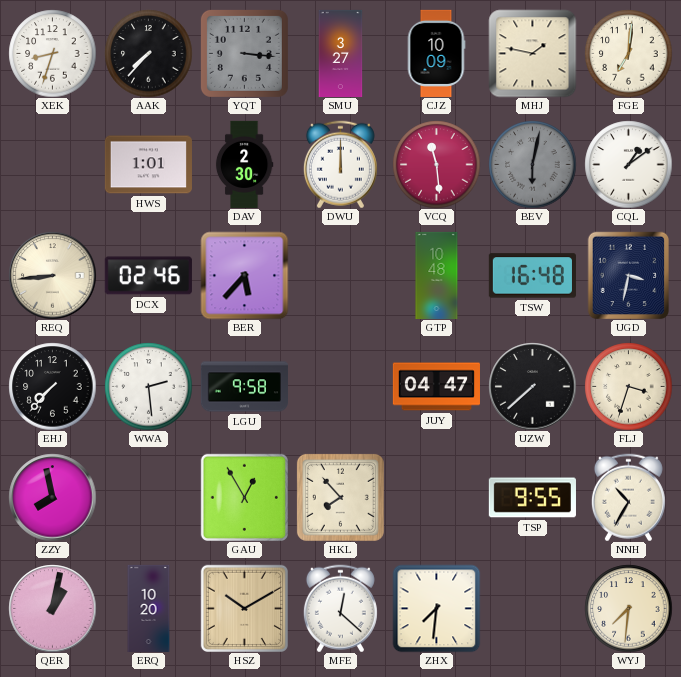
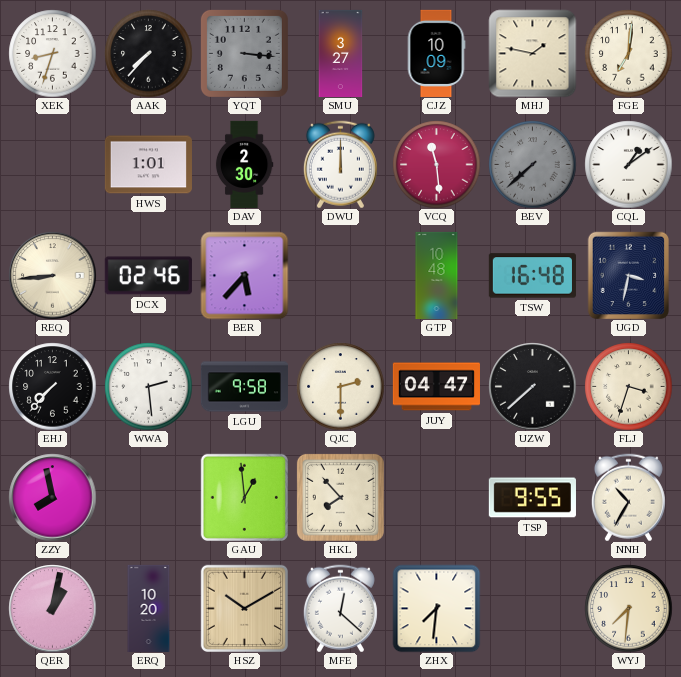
BEV: 6:02 -> 7:38
QJC: none -> 2:30
GAU: 12:55 -> 12:59
